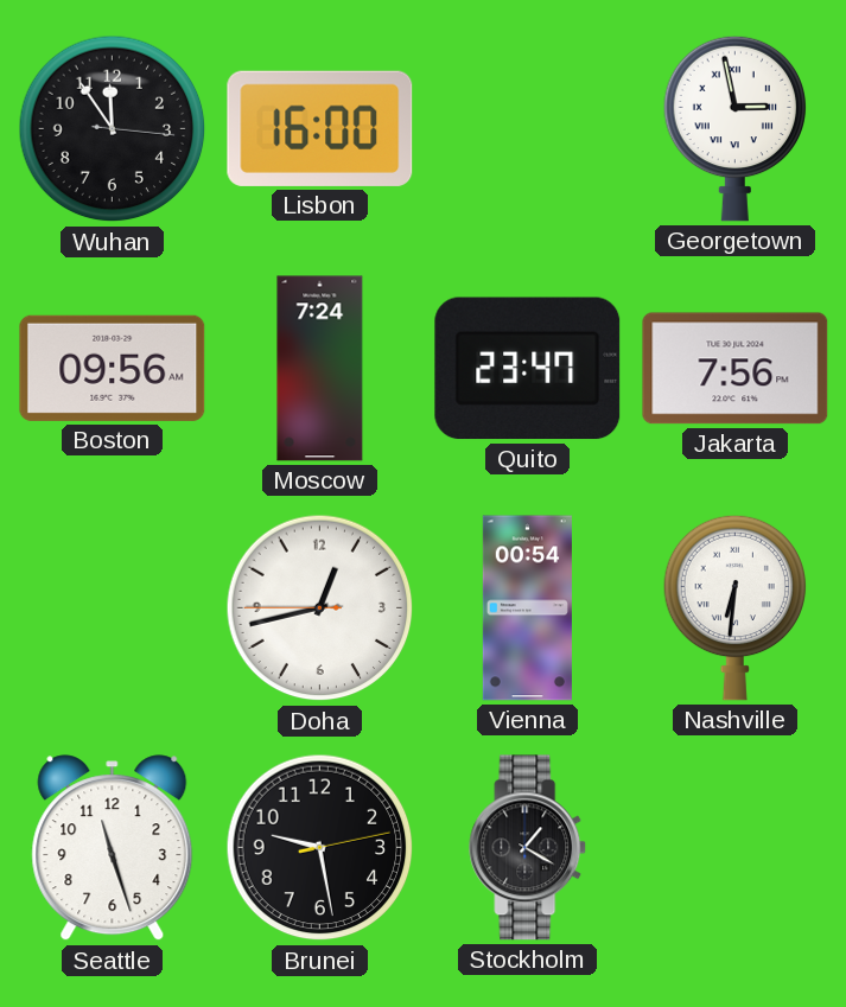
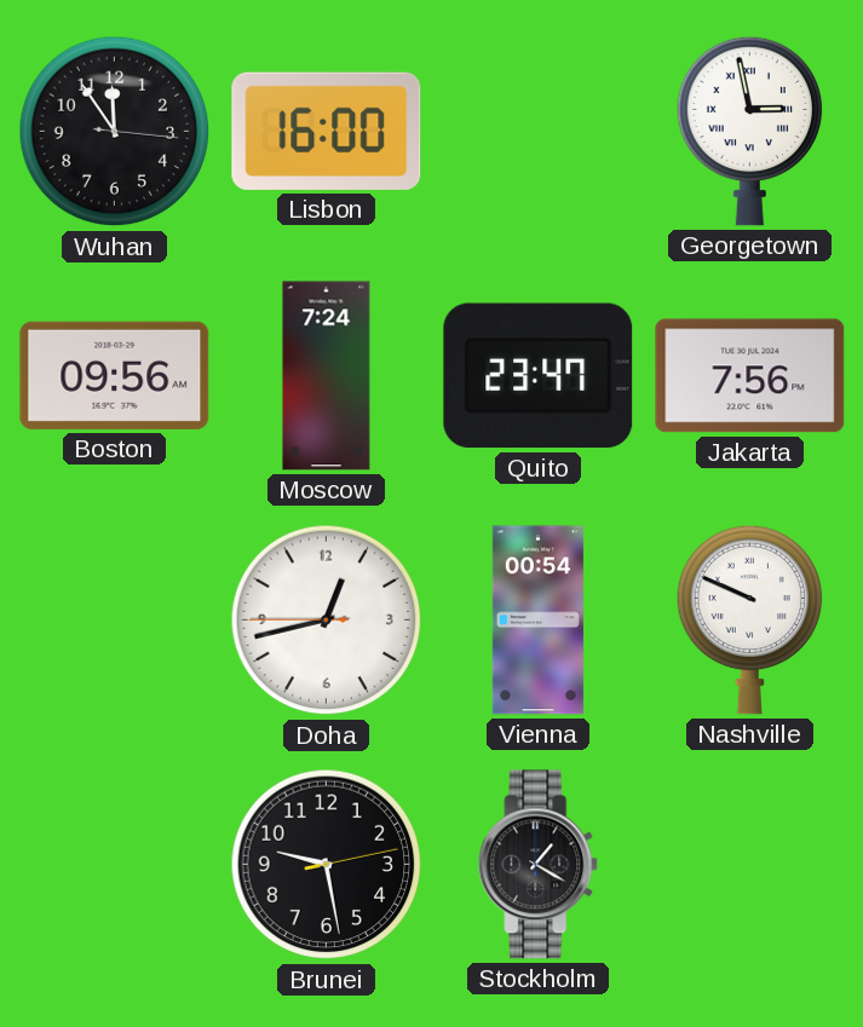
Nashville: 6:31 -> 9:49
Seattle: 11:27 -> none
